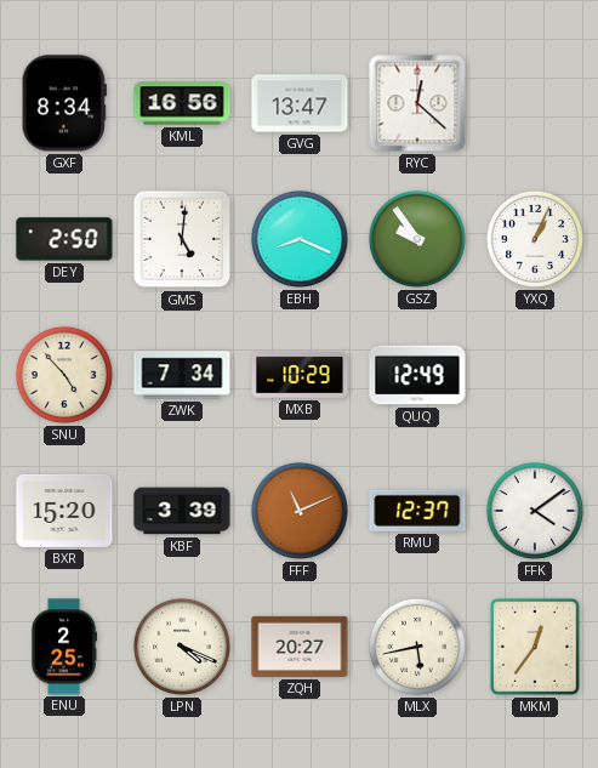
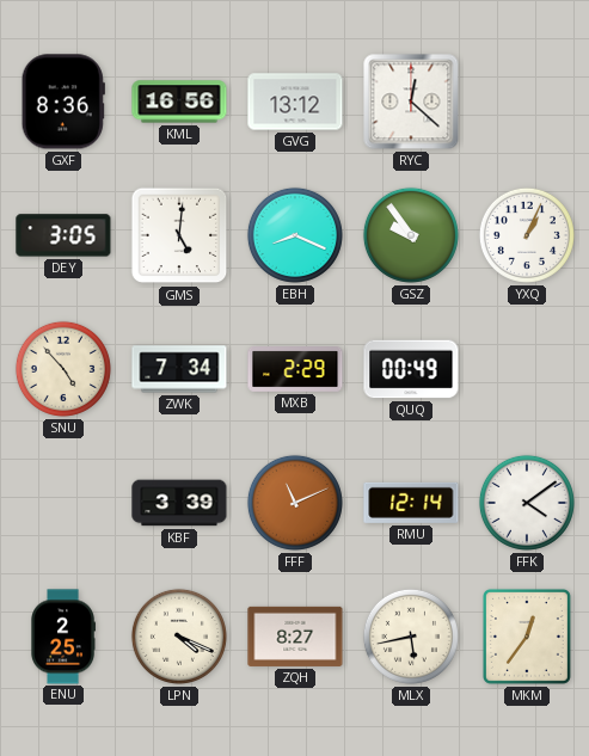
GXF: 8:34 -> 8:36
GVG: 13:47 -> 13:12
DEY: 2:50 -> 3:05
MXB: 10:29 -> 2:29
QUQ: 12:49 -> 00:49
BXR: 15:20 -> none
RMU: 12:37 -> 12:14
ZQH: 20:27 -> 8:27
